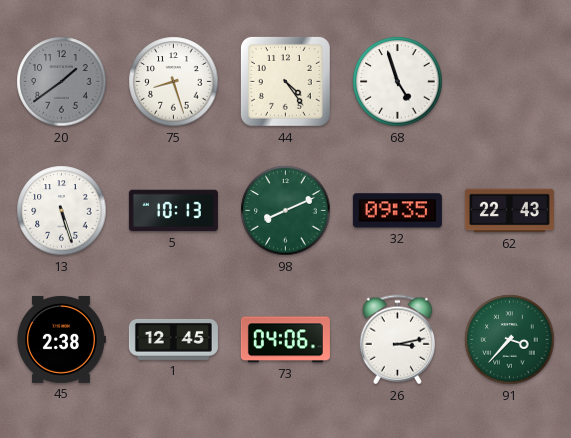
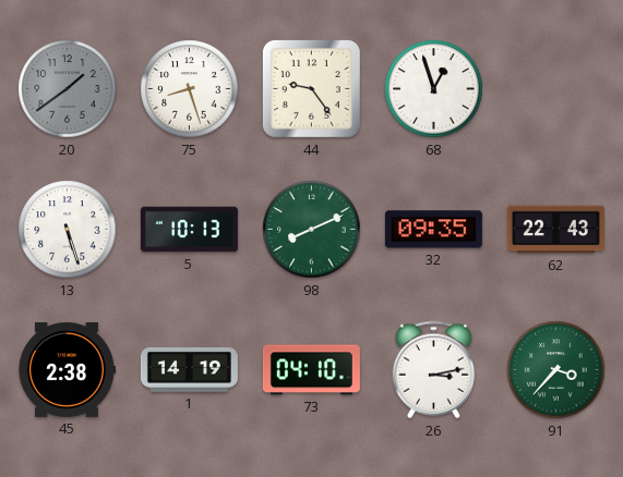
44: 4:24 -> 9:24
68: 4:57 -> 12:57
1: 12:45 -> 14:19
73: 04:06 -> 04:10
